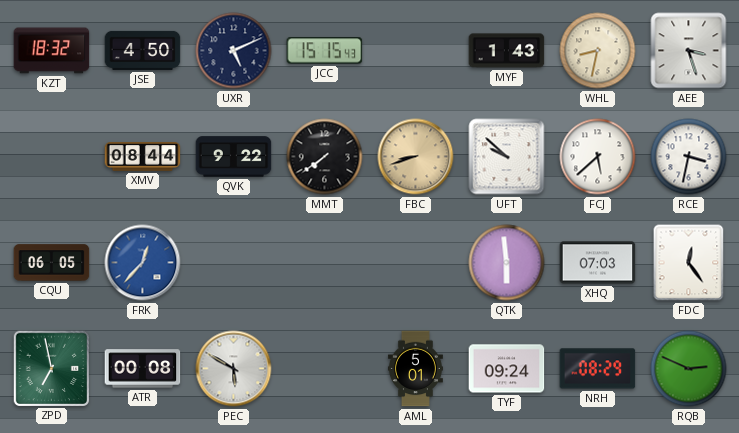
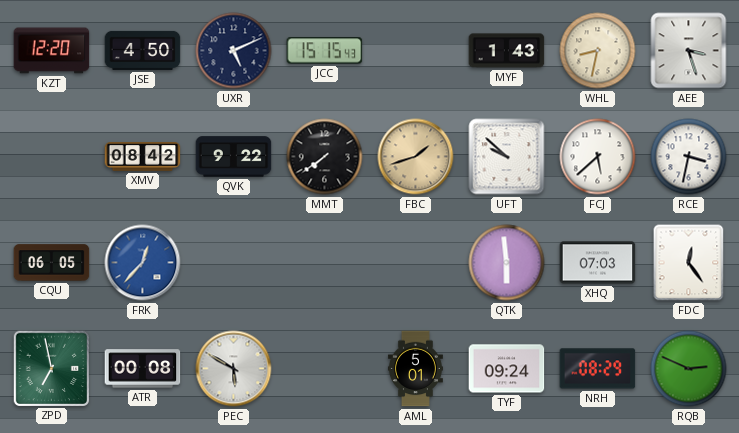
KZT: 18:32 -> 12:20
XMV: 08:44 -> 08:42
FBC: 8:42 -> 1:42
